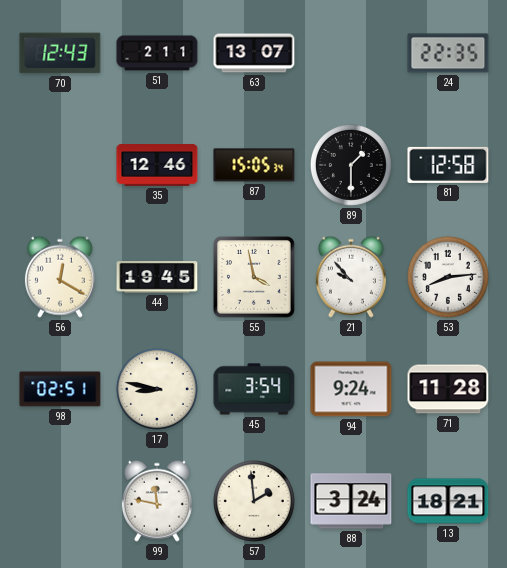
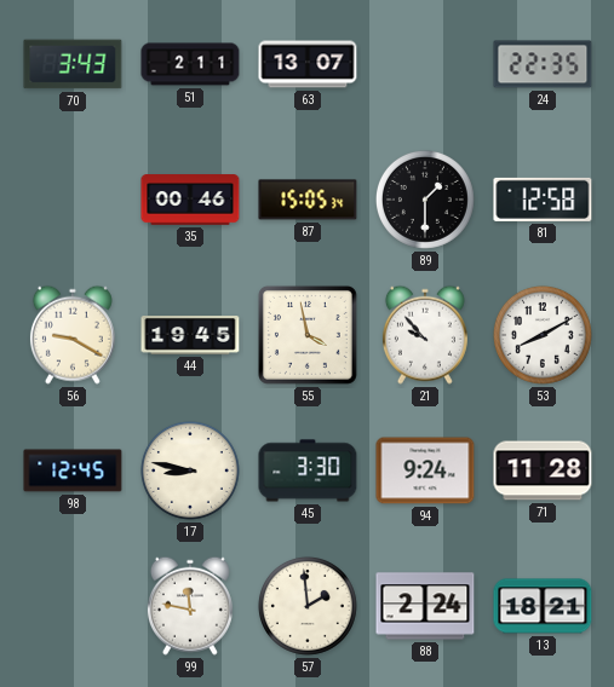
70: 12:43 -> 3:43
35: 12:46 -> 00:46
56: 12:20 -> 9:20
53: 8:14 -> 8:10
98: 02:51 -> 12:45
45: 3:54 -> 3:30
88: 3:24 -> 2:24
